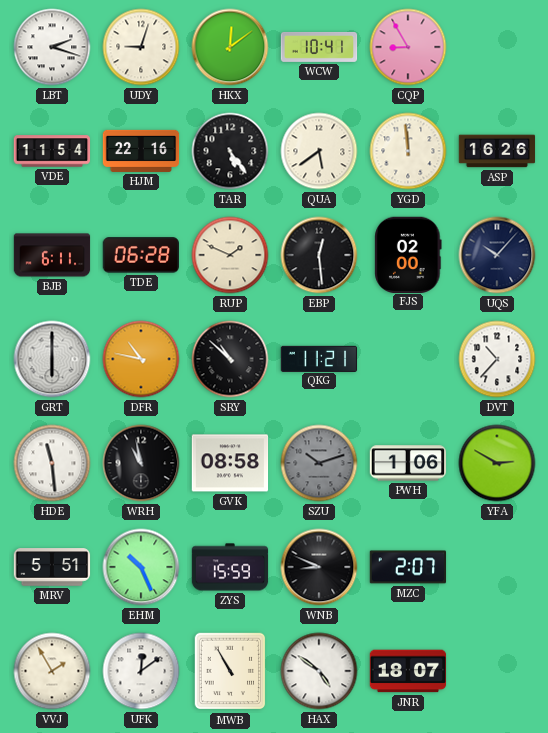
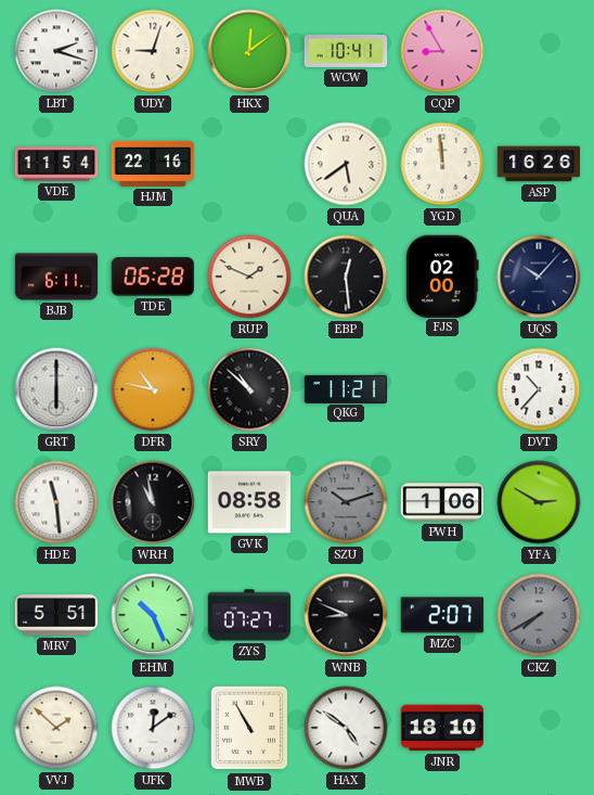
TAR: 5:24 -> none
ZYS: 15:59 -> 07:27
CKZ: none -> 7:40
VVJ: 1:55 -> 1:52
JNR: 18:07 -> 18:10
